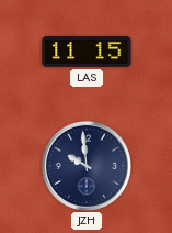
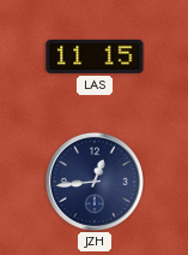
JZH: 9:59 -> 12:44
